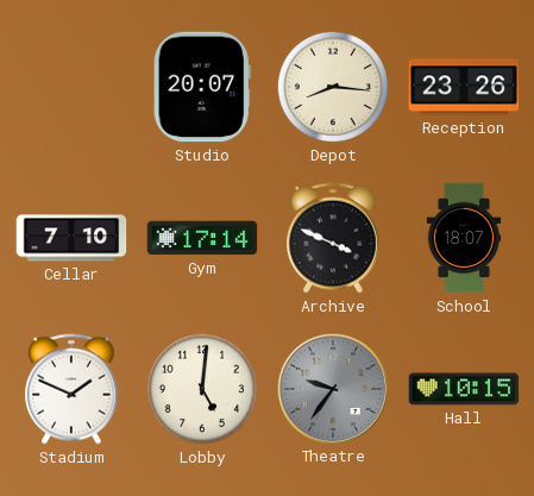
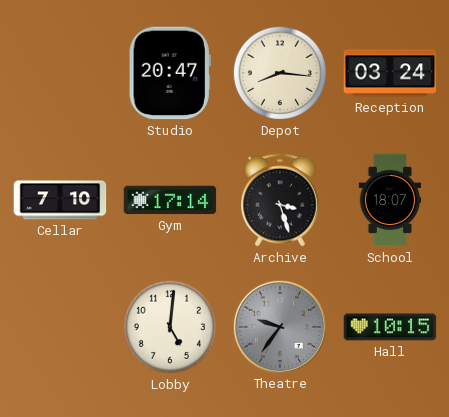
Studio: 20:07 -> 20:47
Reception: 23:26 -> 03:24
Archive: 3:49 -> 3:27
Stadium: 1:49 -> none
